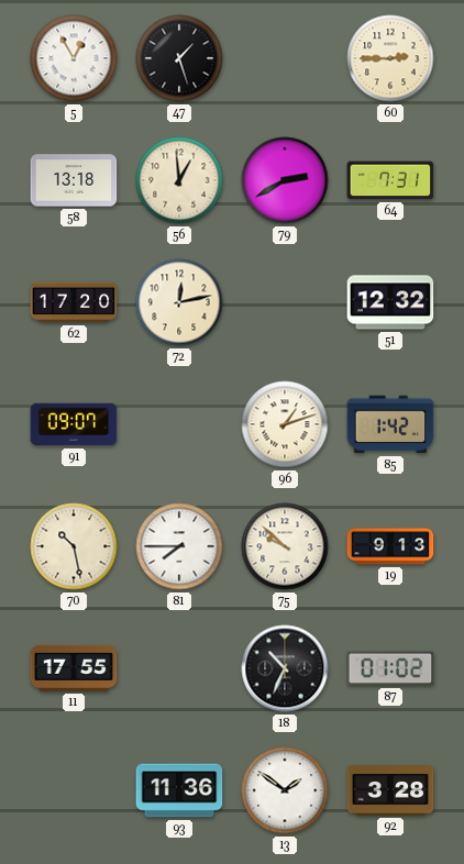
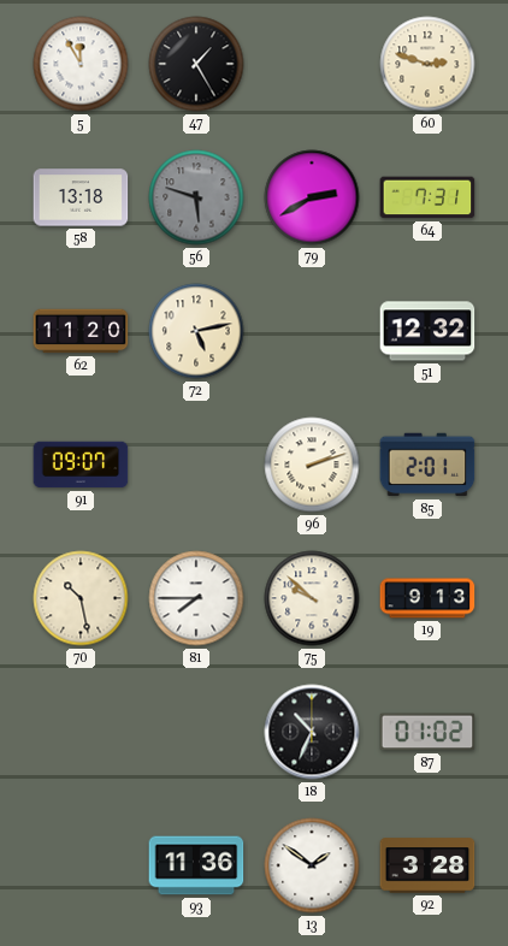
5: 12:55 -> 11:55
47: 1:27 -> 1:25
60: 2:45 -> 2:48
56: 12:59 -> 5:48
56 dial: cream -> grey
62: 17:20 -> 11:20
72: 12:13 -> 5:13
96: 1:12 -> 2:12
85: 1:42 -> 2:01
11: 17:55 -> none
